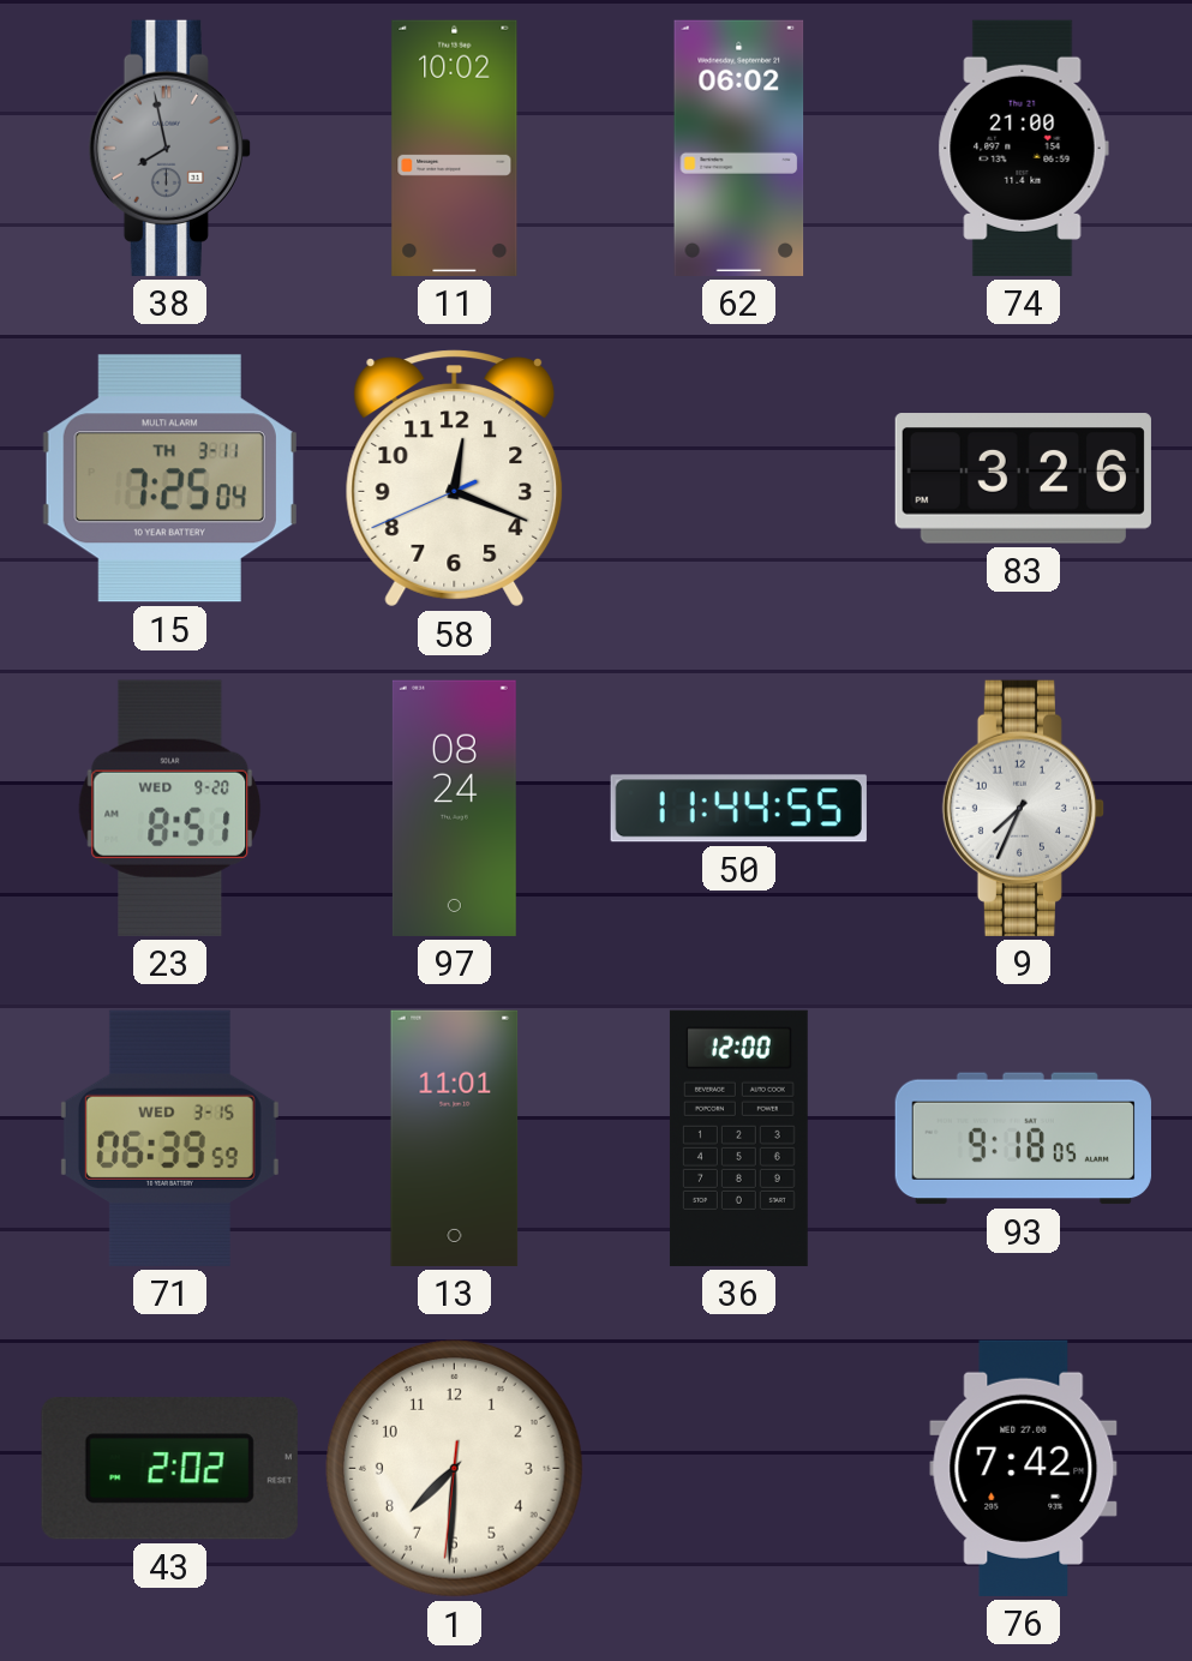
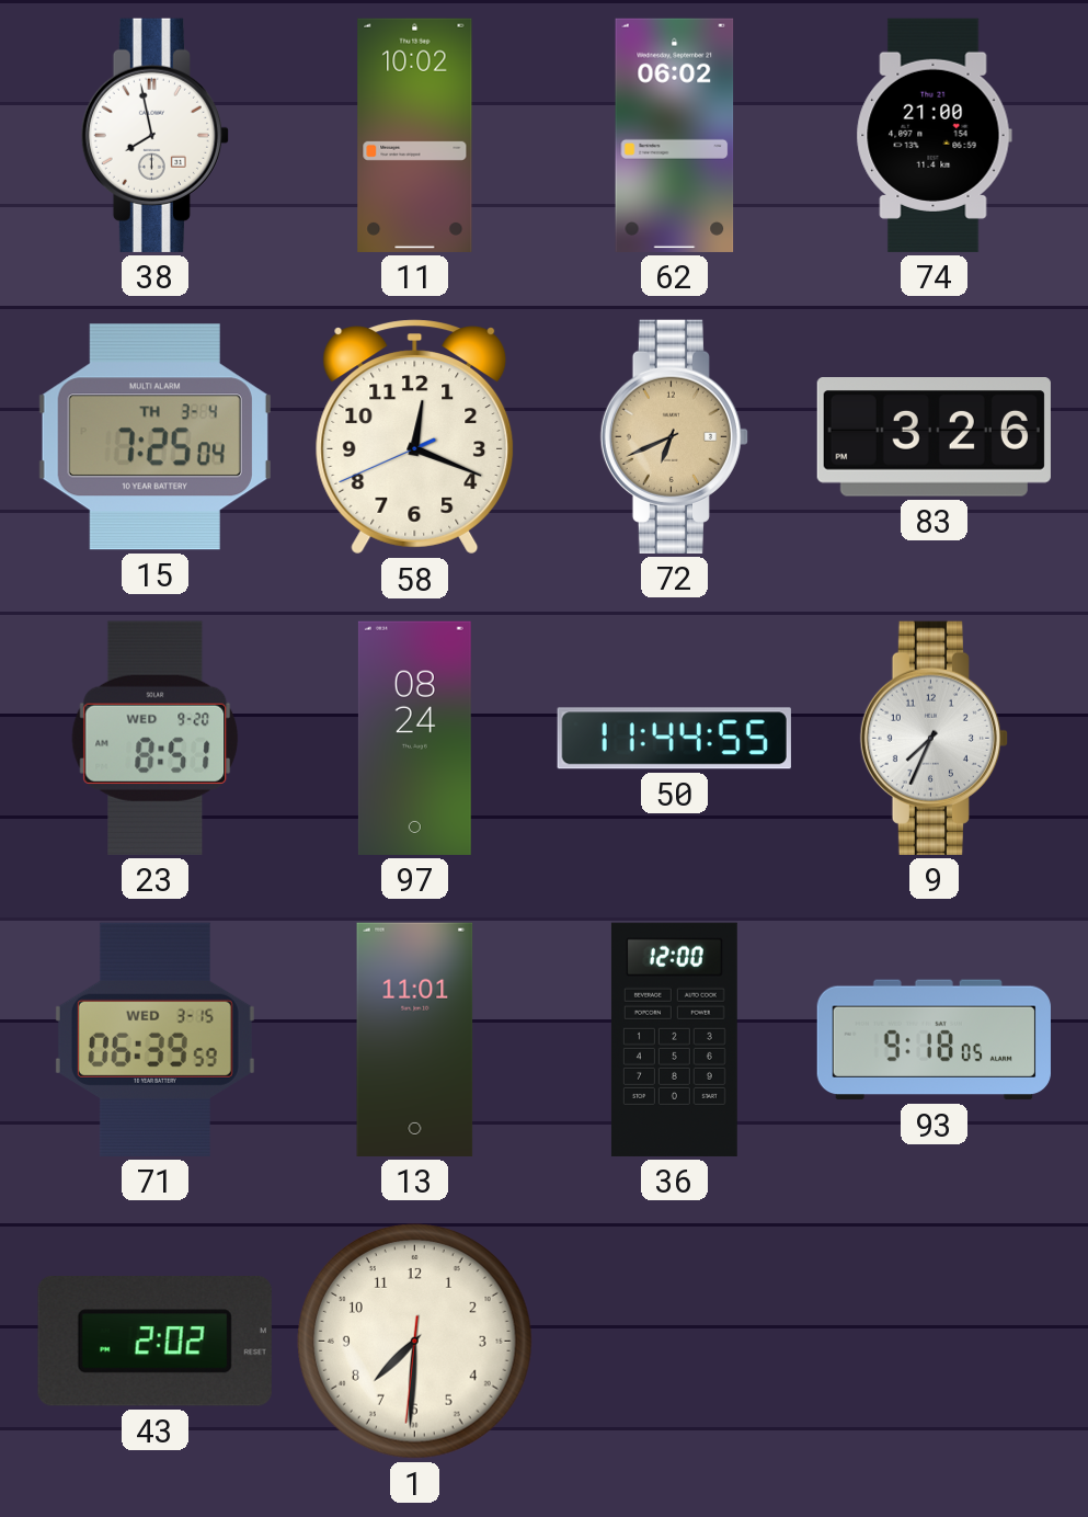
38 dial: grey -> white
15 date: TH 3-11 -> TH 3-4
72: none -> 6:41
76: 7:42 -> none
